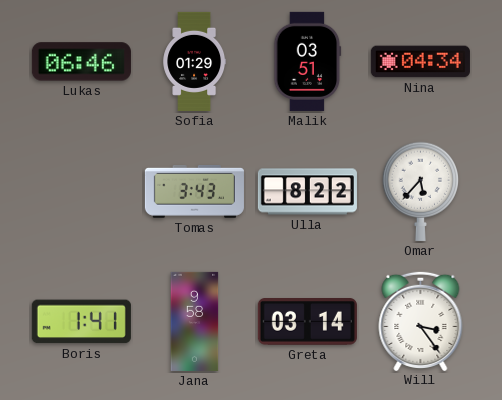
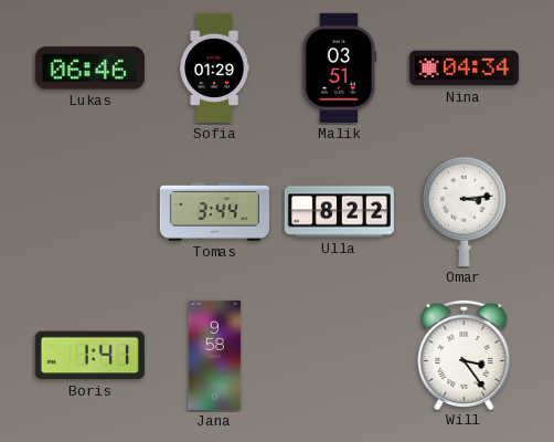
Tomas: 3:43 -> 3:44
Omar: 5:37 -> 3:14
Greta: 03:14 -> none
